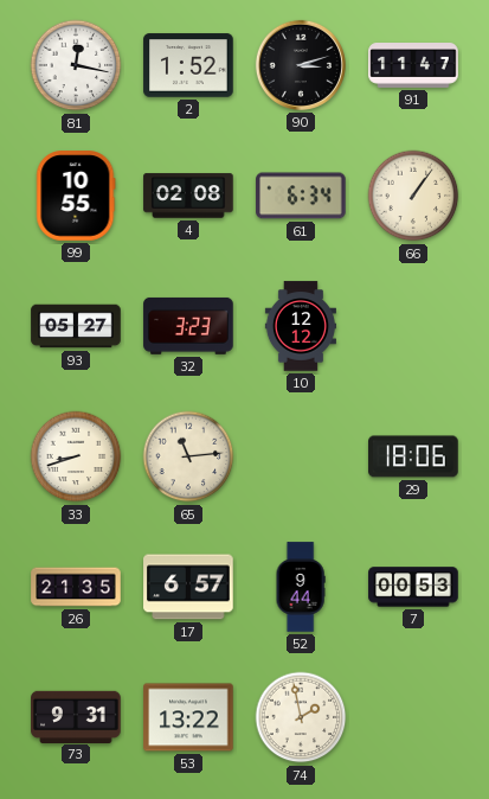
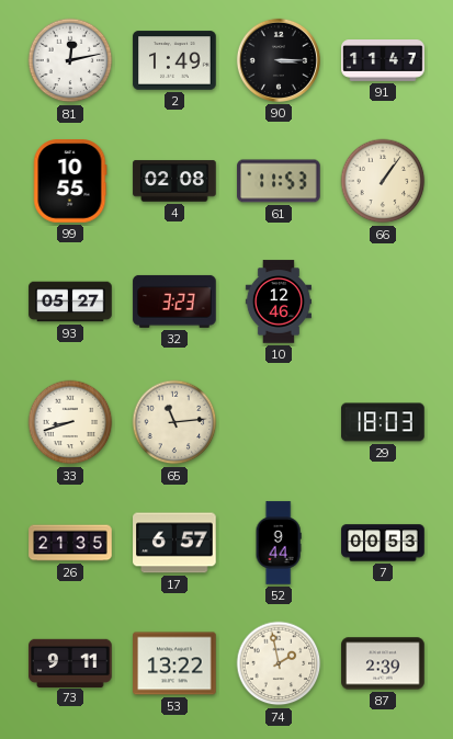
81: 12:17 -> 12:13
2: 1:52 -> 1:49
90: 3:12 -> 3:15
61: 6:34 -> 11:53
10: 12:12 -> 12:46
29: 18:06 -> 18:03
73: 9:31 -> 9:11
87: none -> 2:39
